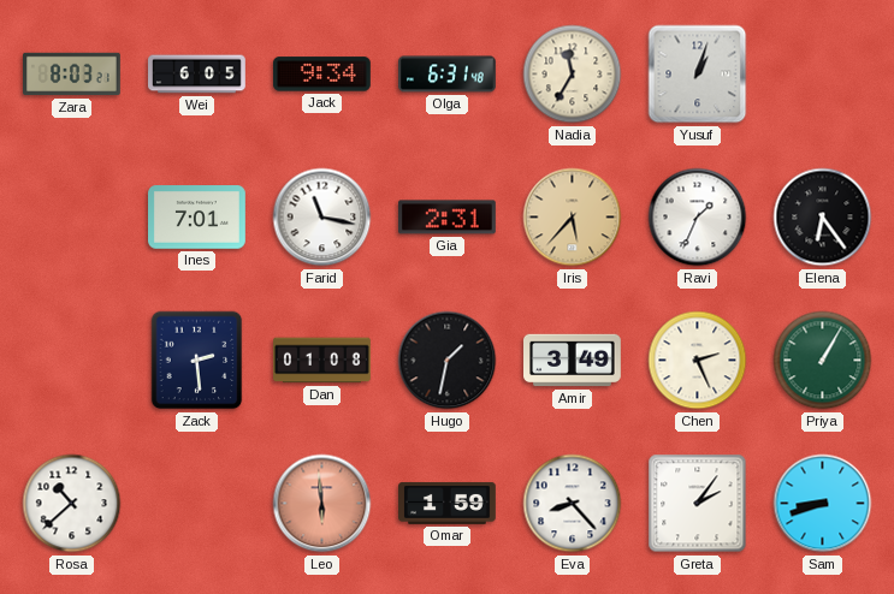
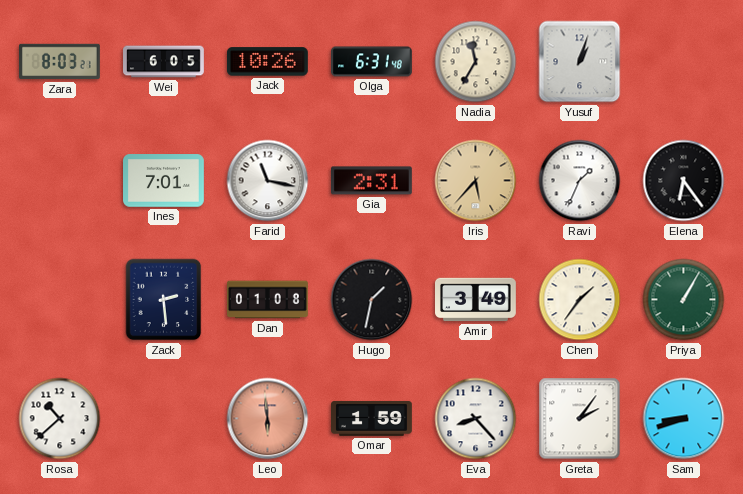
Jack: 9:34 -> 10:26
Chen: 2:26 -> 1:36
